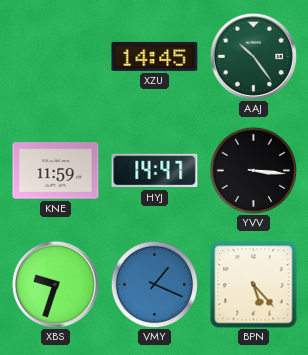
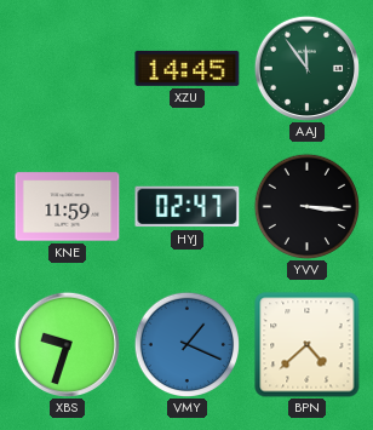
AAJ: 10:24 -> 11:54
HYJ: 14:47 -> 02:47
BPN: 5:23 -> 4:38
